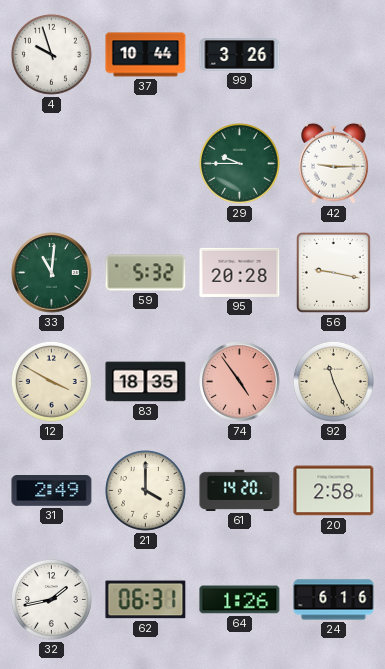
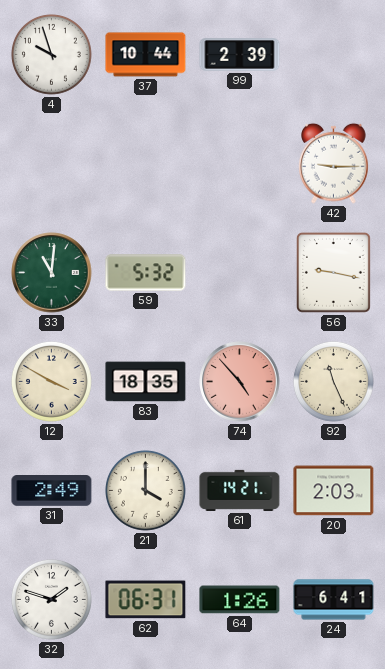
99: 3:26 -> 2:39
29: 9:45 -> none
95: 20:28 -> none
74: 4:54 -> 4:53
61: 14:20 -> 14:21
20: 2:58 -> 2:03
32: 1:43 -> 1:48
24: 6:16 -> 6:41
